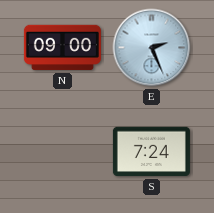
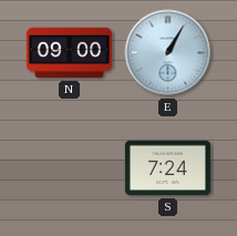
E: 2:26 -> 1:05
